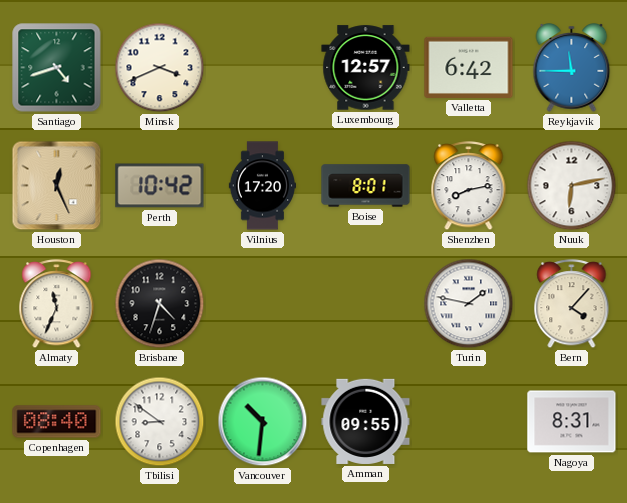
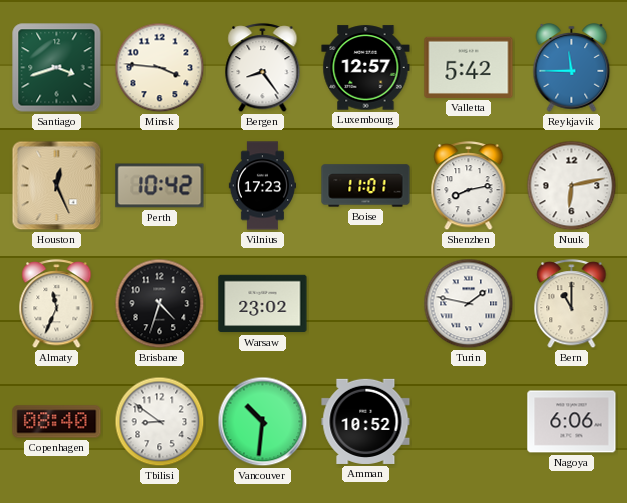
Santiago: 4:42 -> 3:42
Minsk: 3:41 -> 3:46
Bergen: none -> 8:24
Valletta: 6:42 -> 5:42
Vilnius: 17:20 -> 17:23
Boise: 8:01 -> 11:01
Warsaw: none -> 23:02
Bern: 4:07 -> 11:00
Amman: 09:55 -> 10:52
Nagoya: 8:31 -> 6:06
